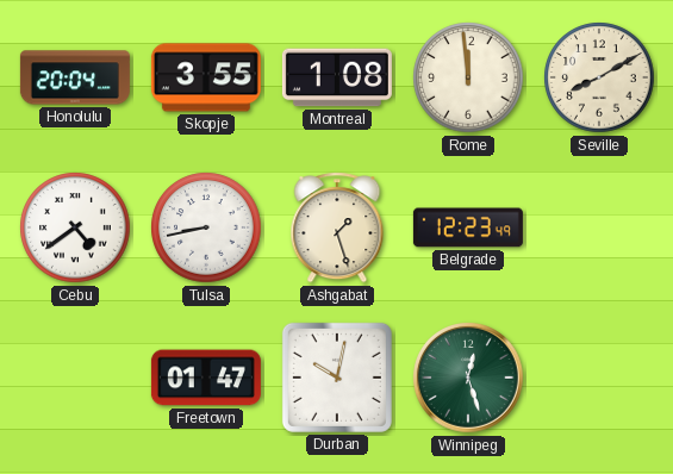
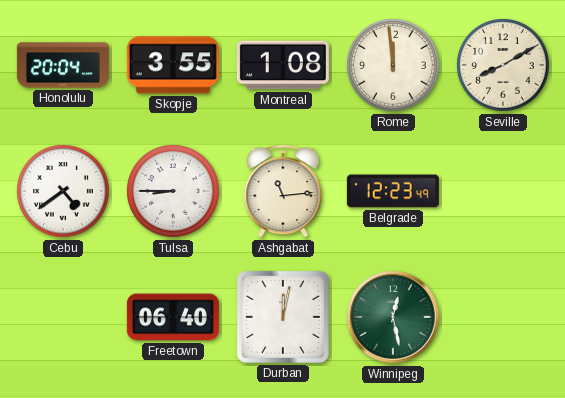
Tulsa: 8:43 -> 8:45
Ashgabat: 1:27 -> 11:14
Freetown: 01:47 -> 06:40
Durban: 10:02 -> 12:02
Winnipeg: 12:27 -> 12:28
